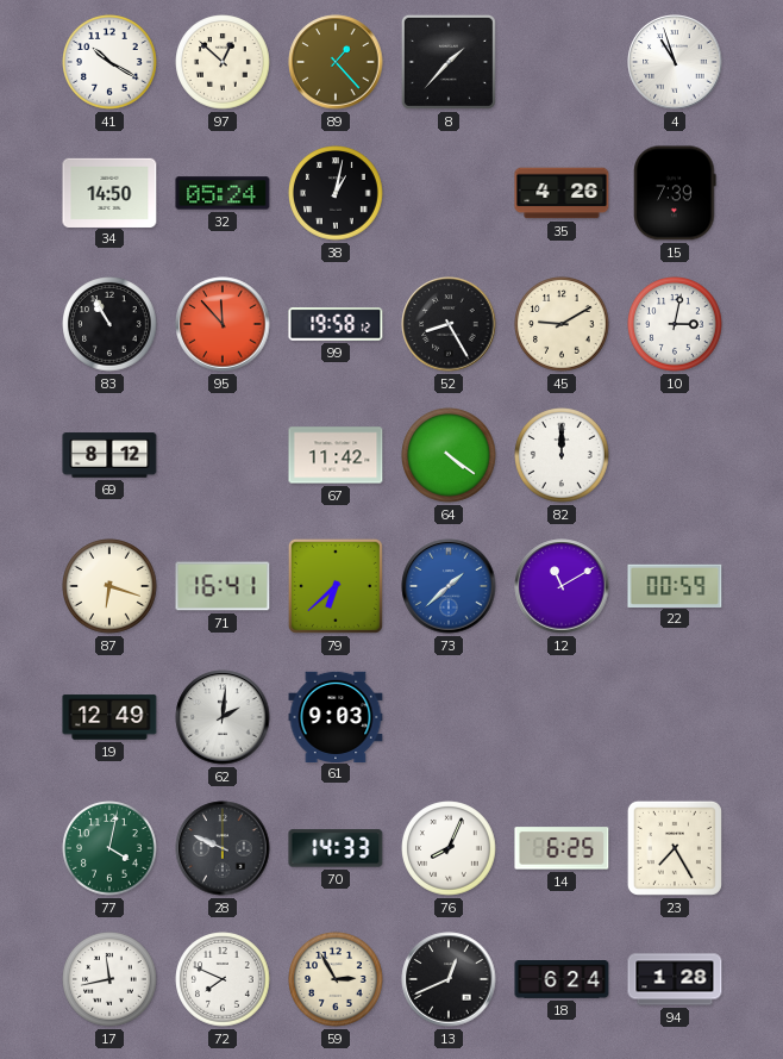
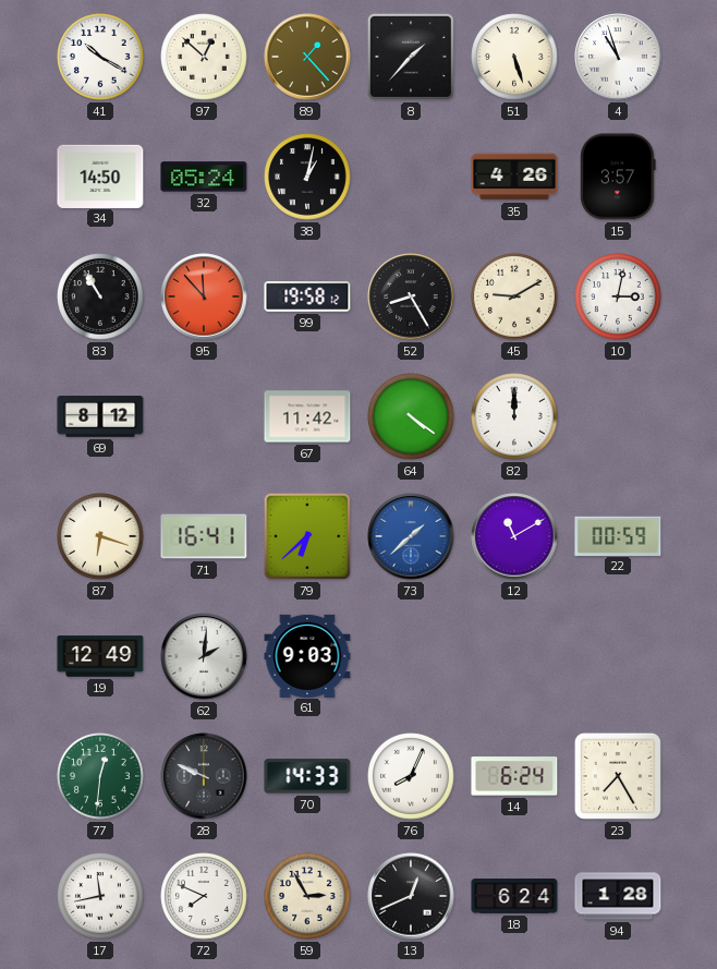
51: none -> 5:27
15: 7:39 -> 3:57
77: 4:02 -> 12:31
14: 6:25 -> 6:24
